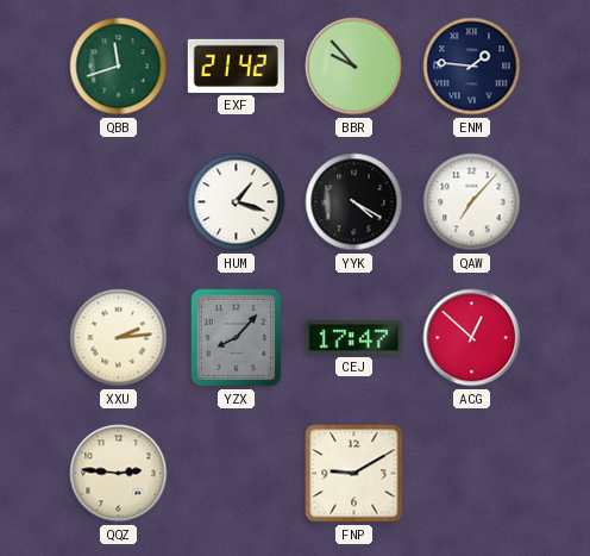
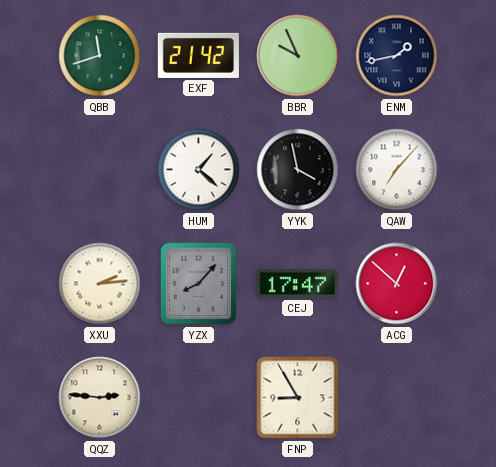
BBR: 9:53 -> 9:56
ENM: 1:46 -> 1:43
HUM: 1:18 -> 1:22
YYK: 4:20 -> 3:58
FNP: 9:10 -> 8:55
